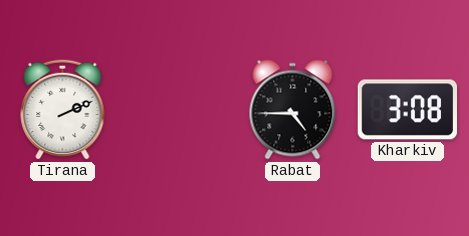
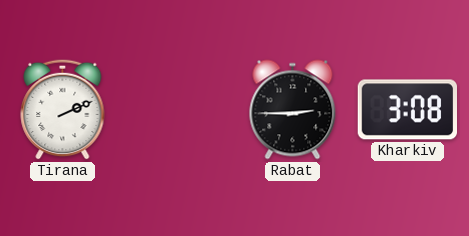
Rabat: 4:45 -> 2:45
